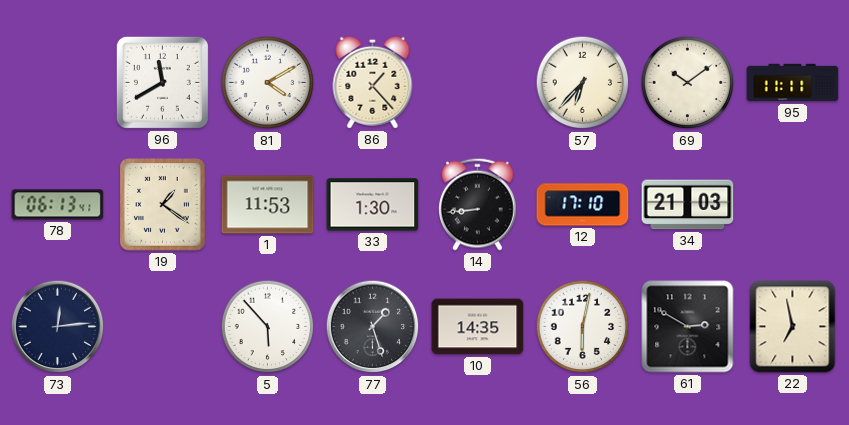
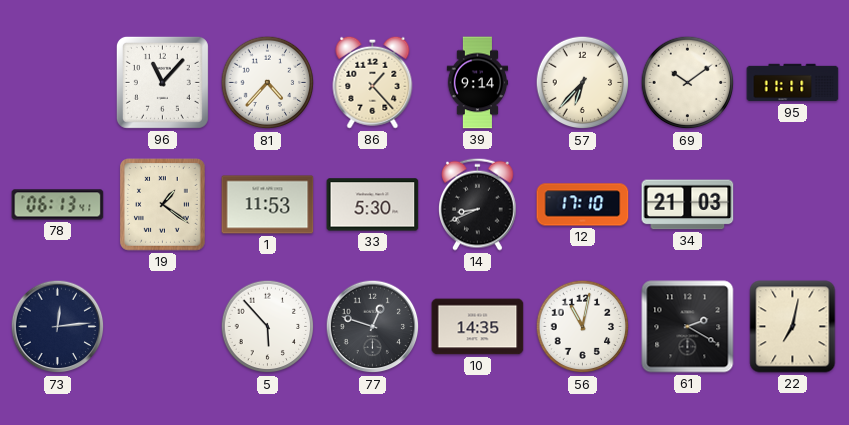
96: 11:40 -> 11:07
81: 4:10 -> 4:37
39: none -> 9:14
33: 1:30 -> 5:30
14: 8:44 -> 8:41
77: 1:27 -> 12:48
56: 6:02 -> 11:02
61: 2:50 -> 2:20
22: 6:58 -> 7:02
